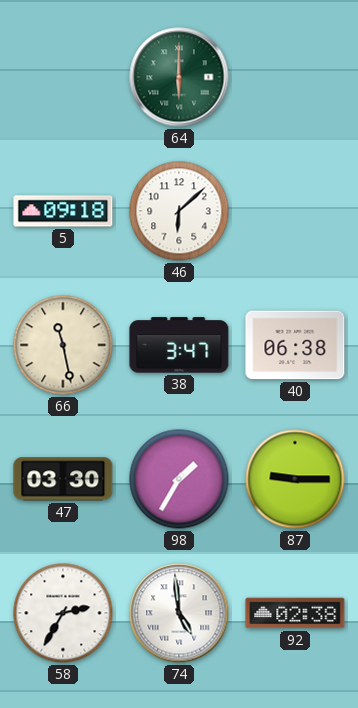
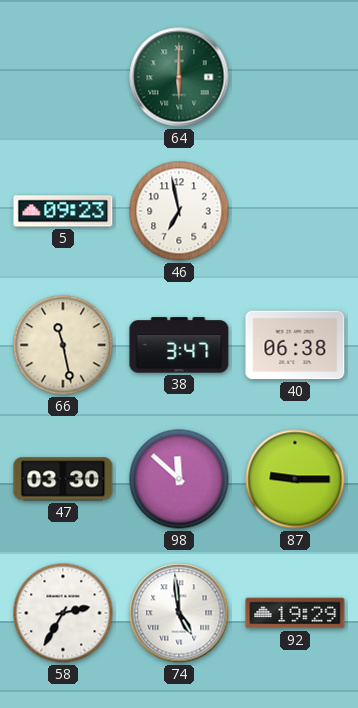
5: 09:18 -> 09:23
46: 6:08 -> 6:58
98: 1:35 -> 11:52
92: 02:38 -> 19:29
